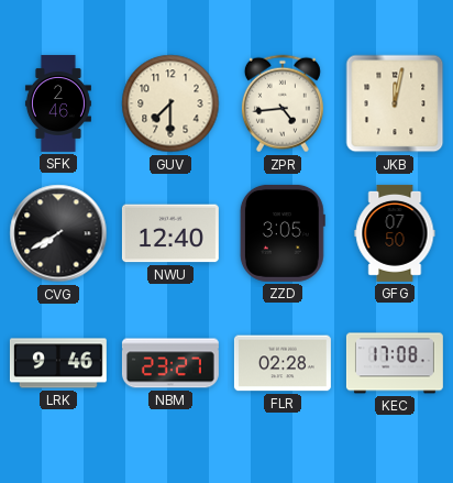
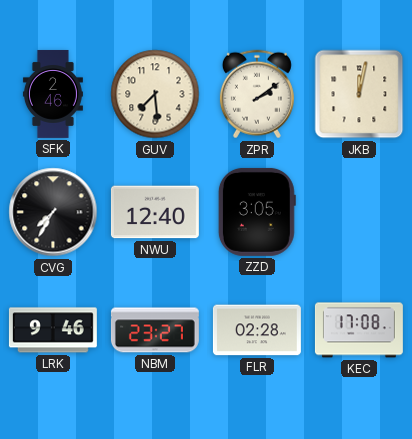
GUV: 7:30 -> 7:29
ZPR: 4:44 -> 2:09
CVG: 7:40 -> 7:35
GFG: 07:50 -> none
